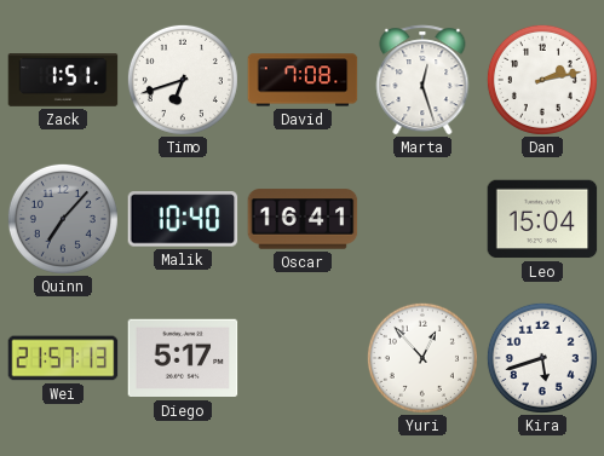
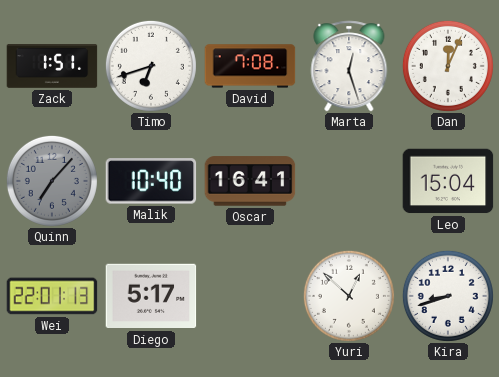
Dan: 2:13 -> 12:04
Wei: 21:57 -> 22:01
Yuri: 12:53 -> 12:52
Kira: 5:42 -> 8:42
